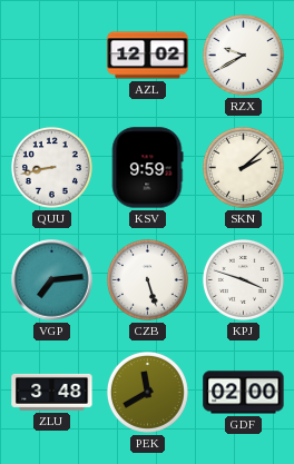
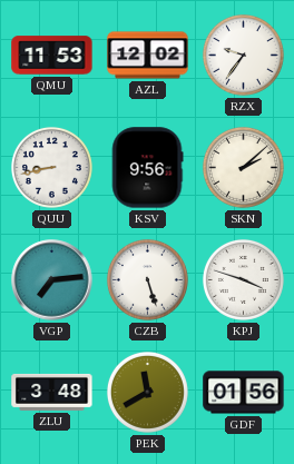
QMU: none -> 11:53
RZX: 9:40 -> 9:36
KSV: 9:59 -> 9:56
GDF: 02:00 -> 01:56
